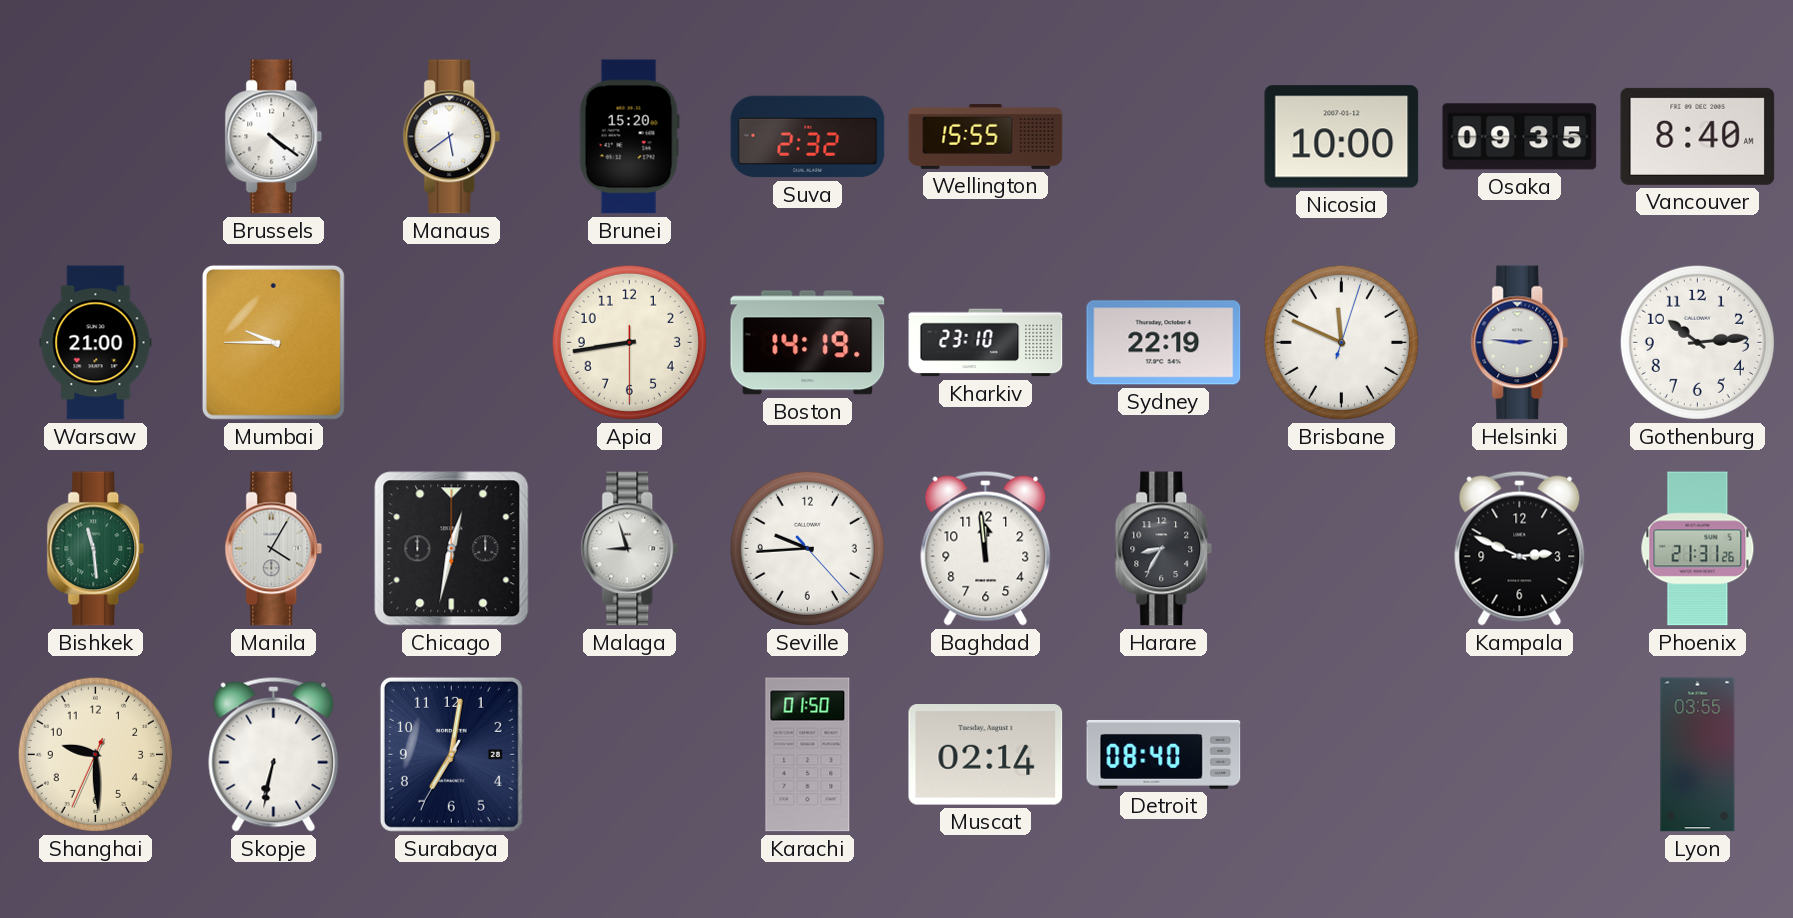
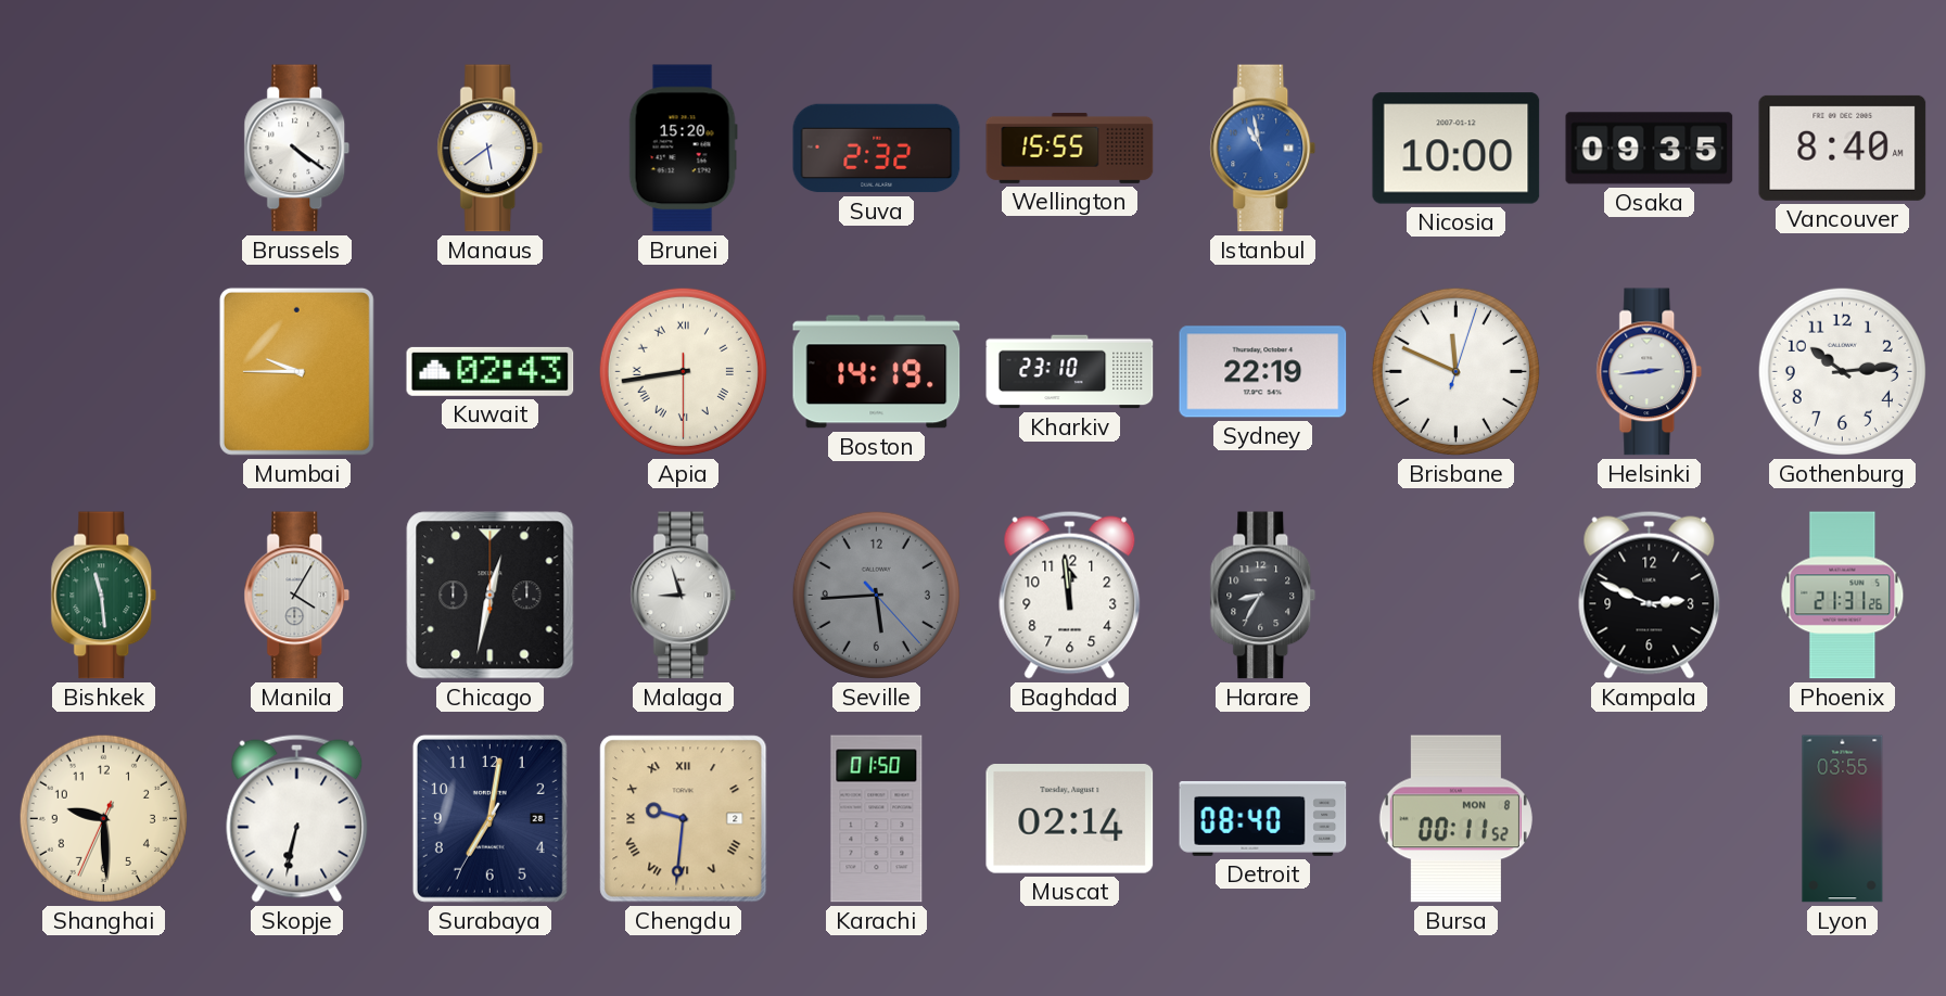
Istanbul: none -> 10:58
Warsaw: 21:00 -> none
Kuwait: none -> 02:43
Apia numerals: Arabic -> Roman
Helsinki: 2:46 -> 2:44
Seville: 9:44 -> 5:44
Seville dial: white -> grey
Chengdu: none -> 9:31
Bursa: none -> 00:11
